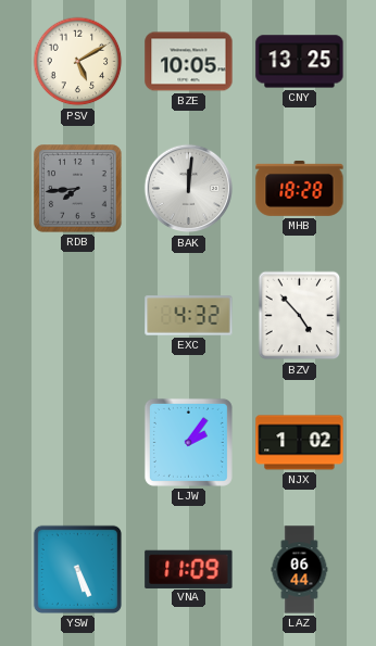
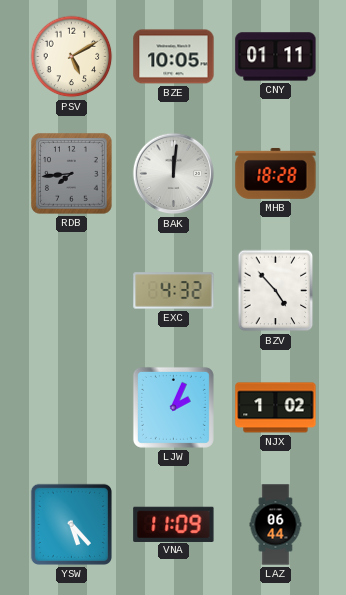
CNY: 13:25 -> 01:11
LJW: 2:06 -> 2:04
YSW: 5:26 -> 5:23
